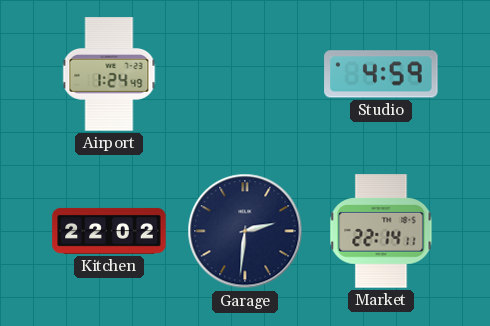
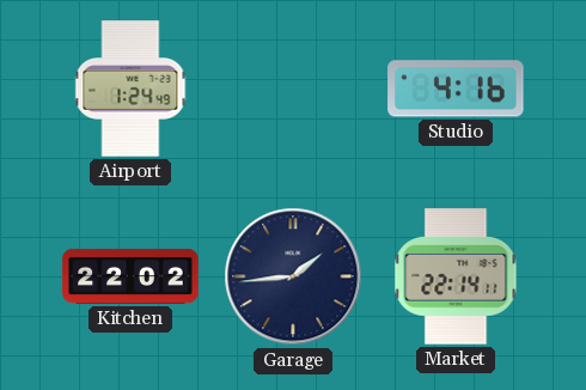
Studio: 4:59 -> 4:16
Garage: 2:31 -> 1:44
